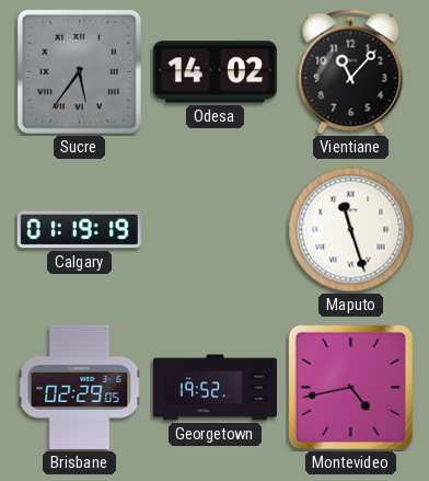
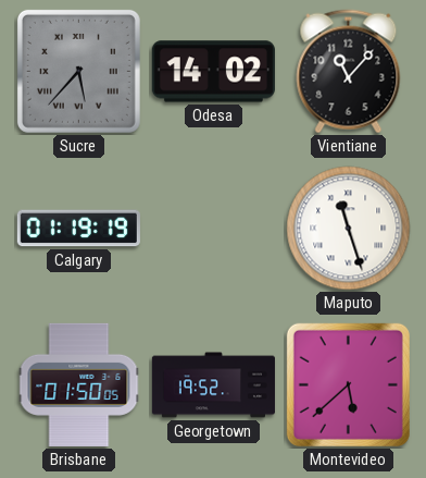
Sucre: 5:36 -> 5:37
Brisbane: 02:29 -> 01:50
Montevideo: 4:43 -> 5:38
